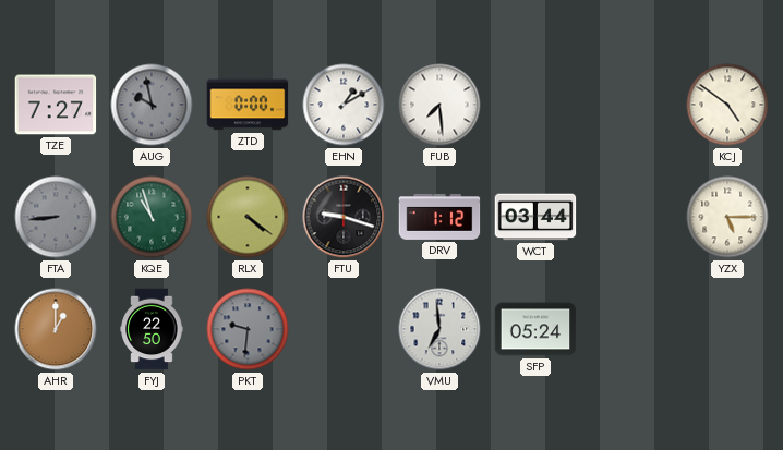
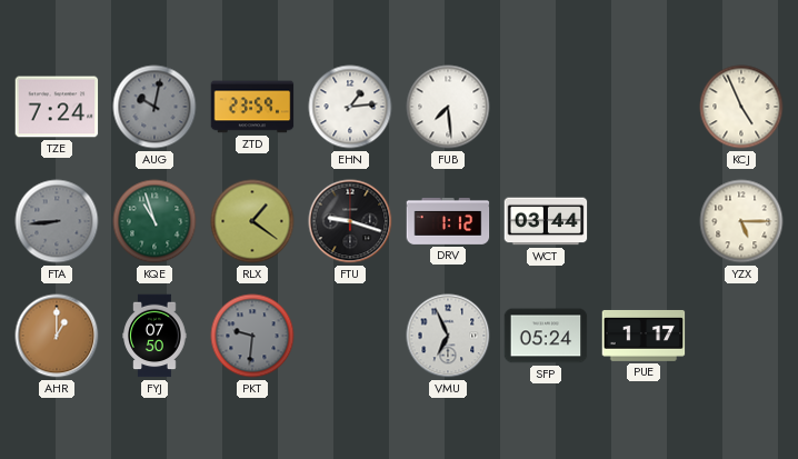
TZE: 7:27 -> 7:24
AUG: 9:58 -> 10:02
ZTD: 0:00 -> 23:59
EHN: 1:10 -> 1:14
KCJ: 4:51 -> 4:56
RLX: 4:21 -> 1:21
FYJ: 22:50 -> 07:50
VMU: 6:59 -> 6:56
PUE: none -> 1:17
